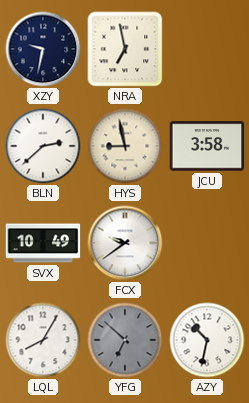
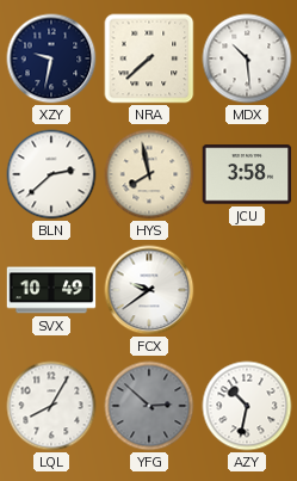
NRA: 6:58 -> 7:38
MDX: none -> 10:29
HYS: 8:58 -> 7:58
YFG: 6:52 -> 2:52
